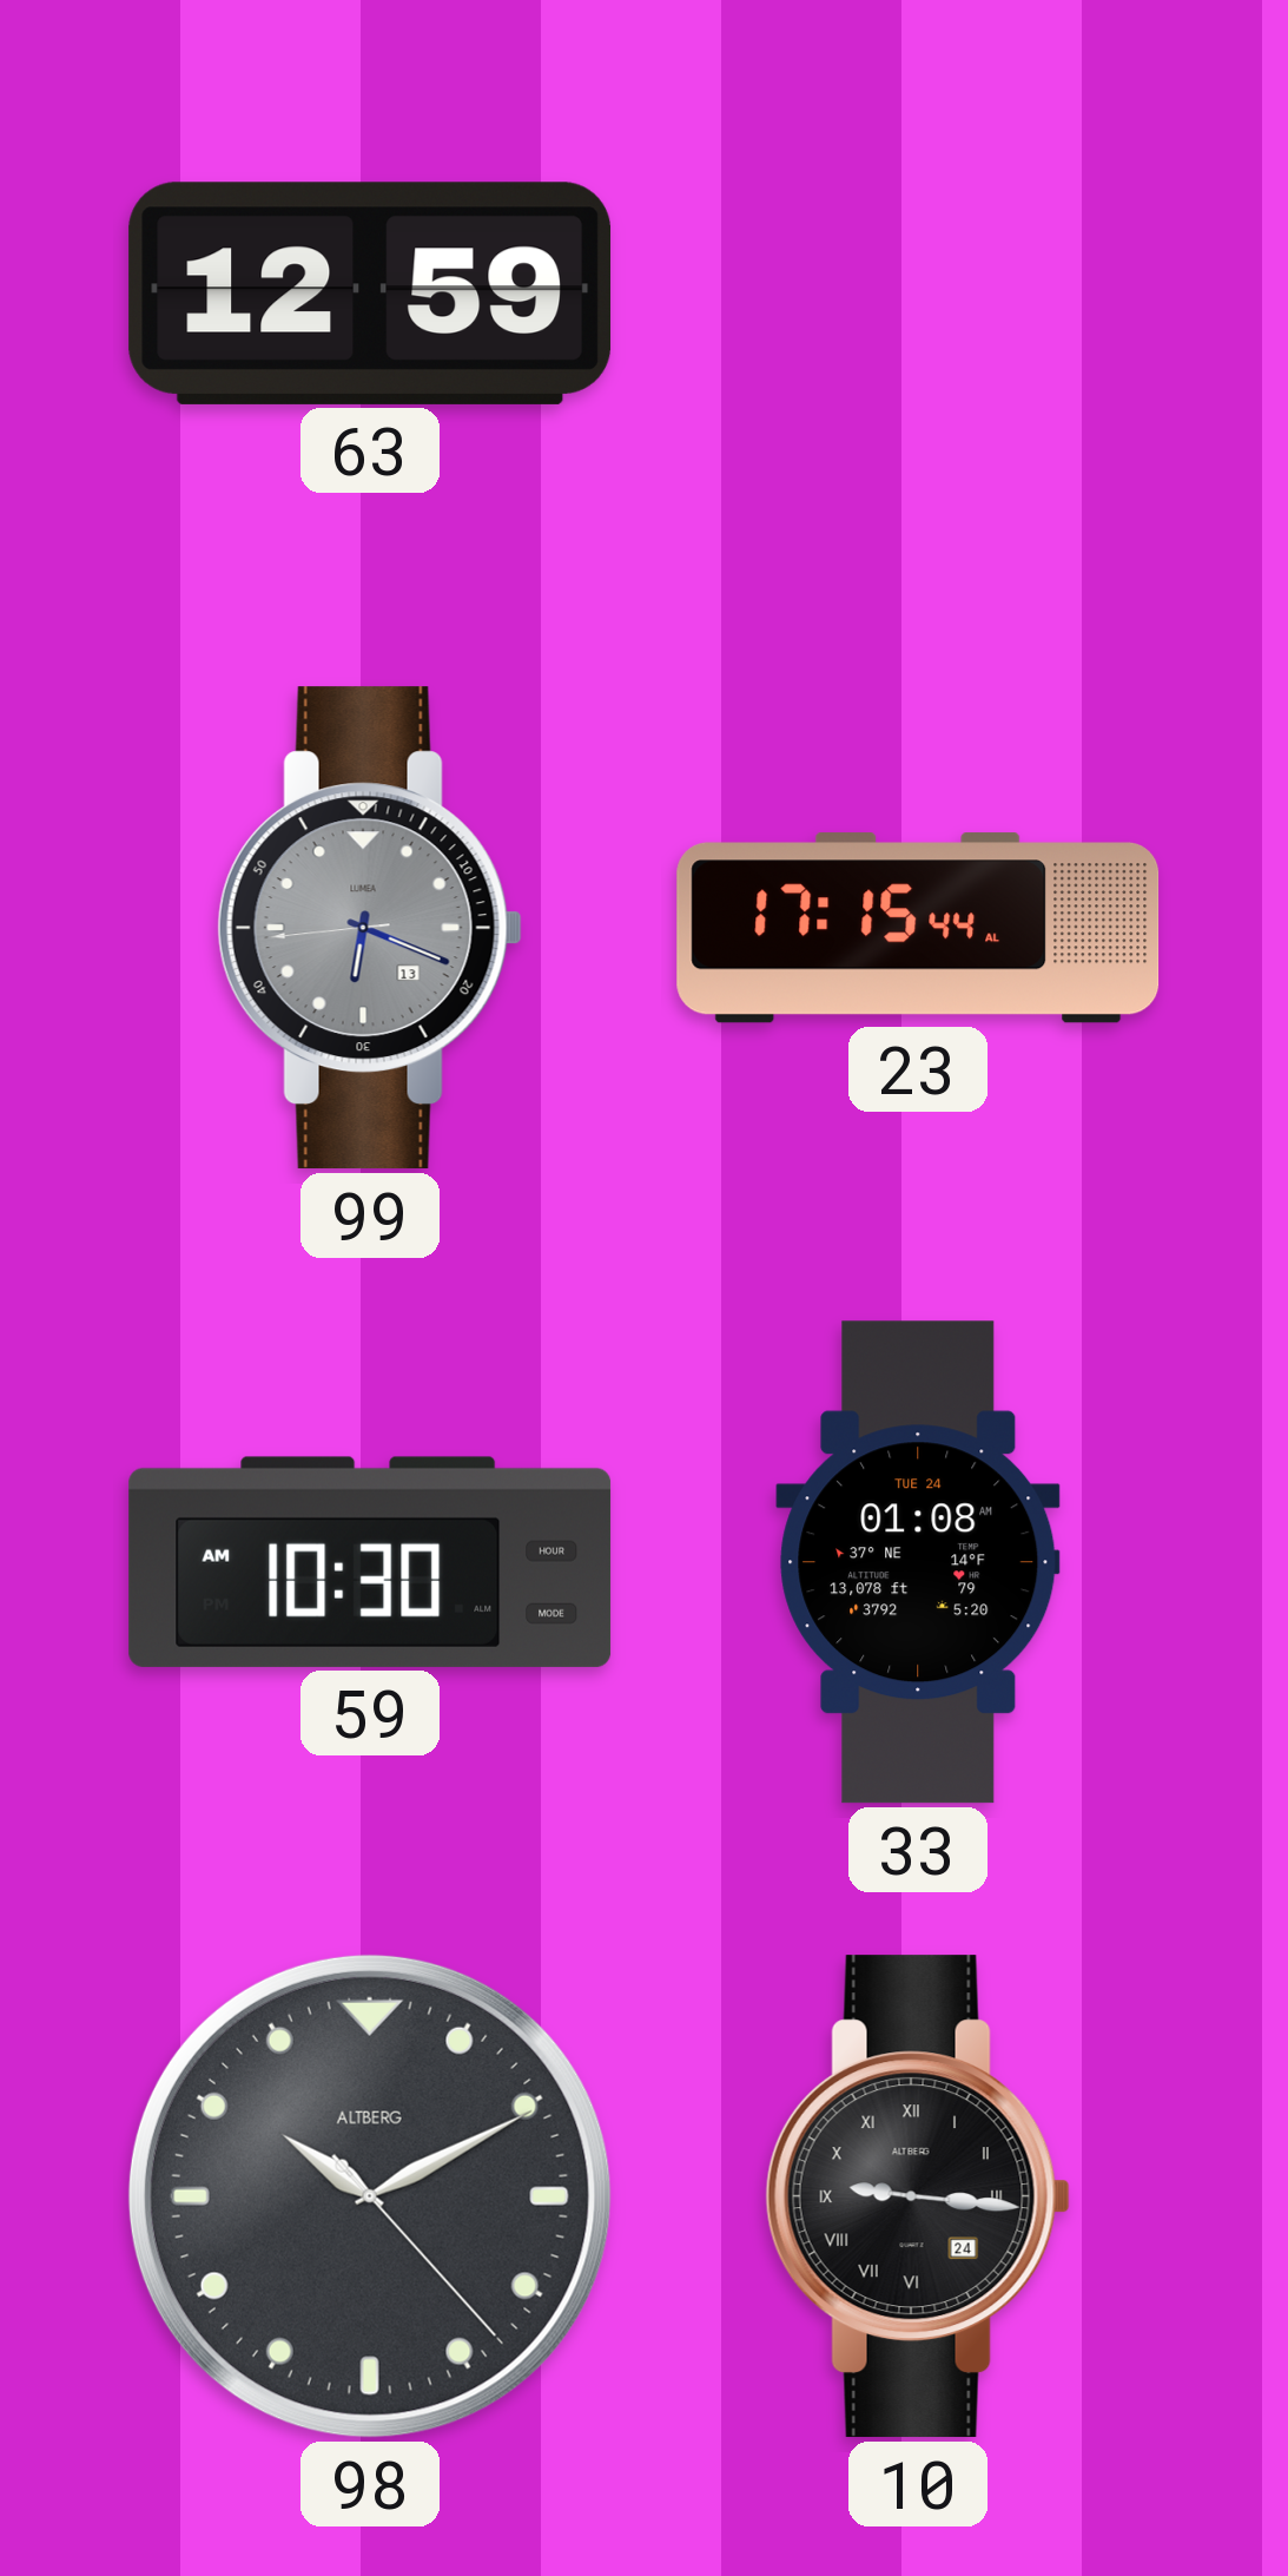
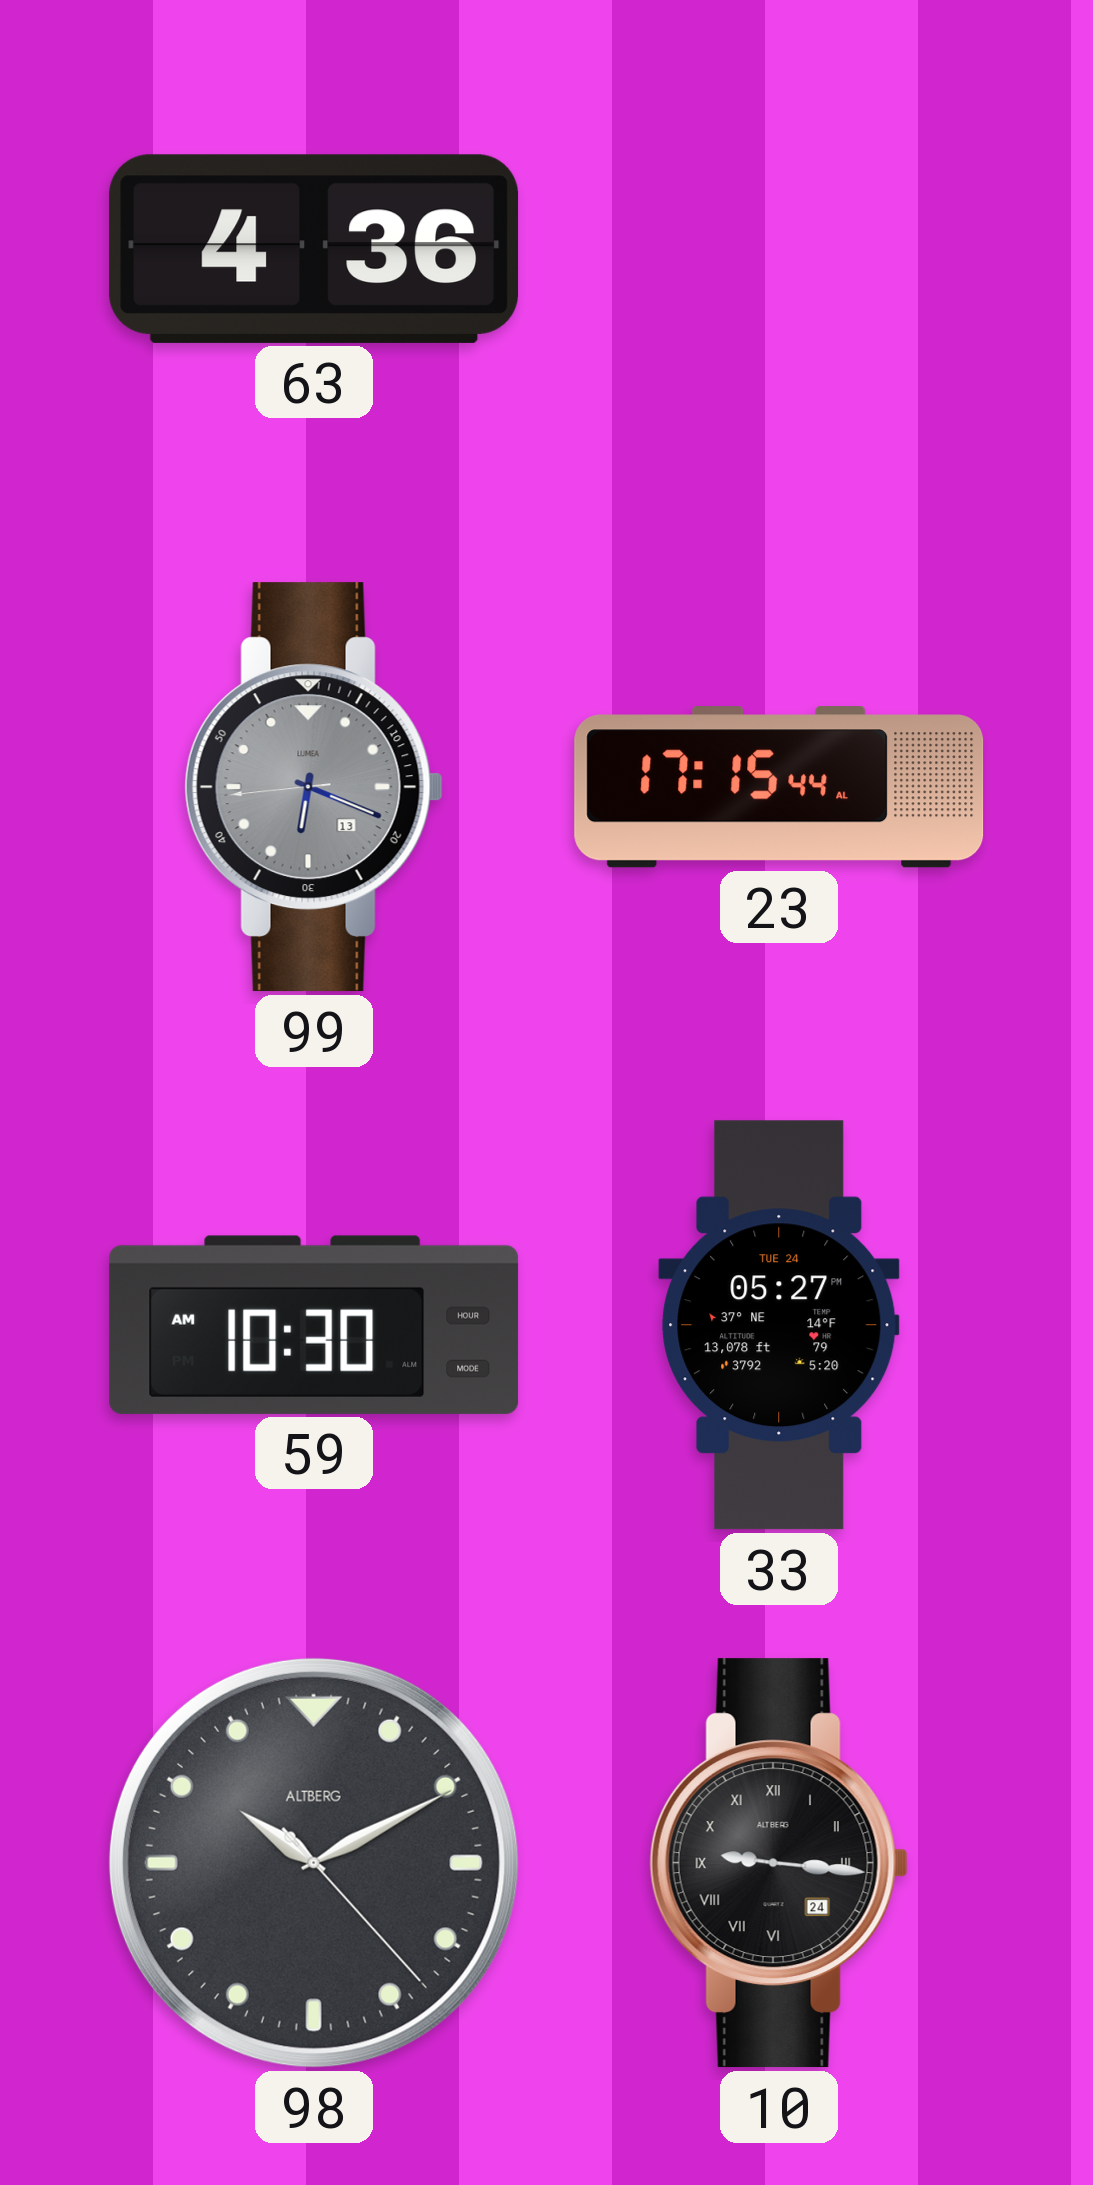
63: 12:59 -> 4:36
33: 01:08 -> 05:27
